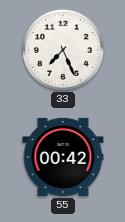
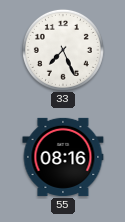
55: 00:42 -> 08:16
